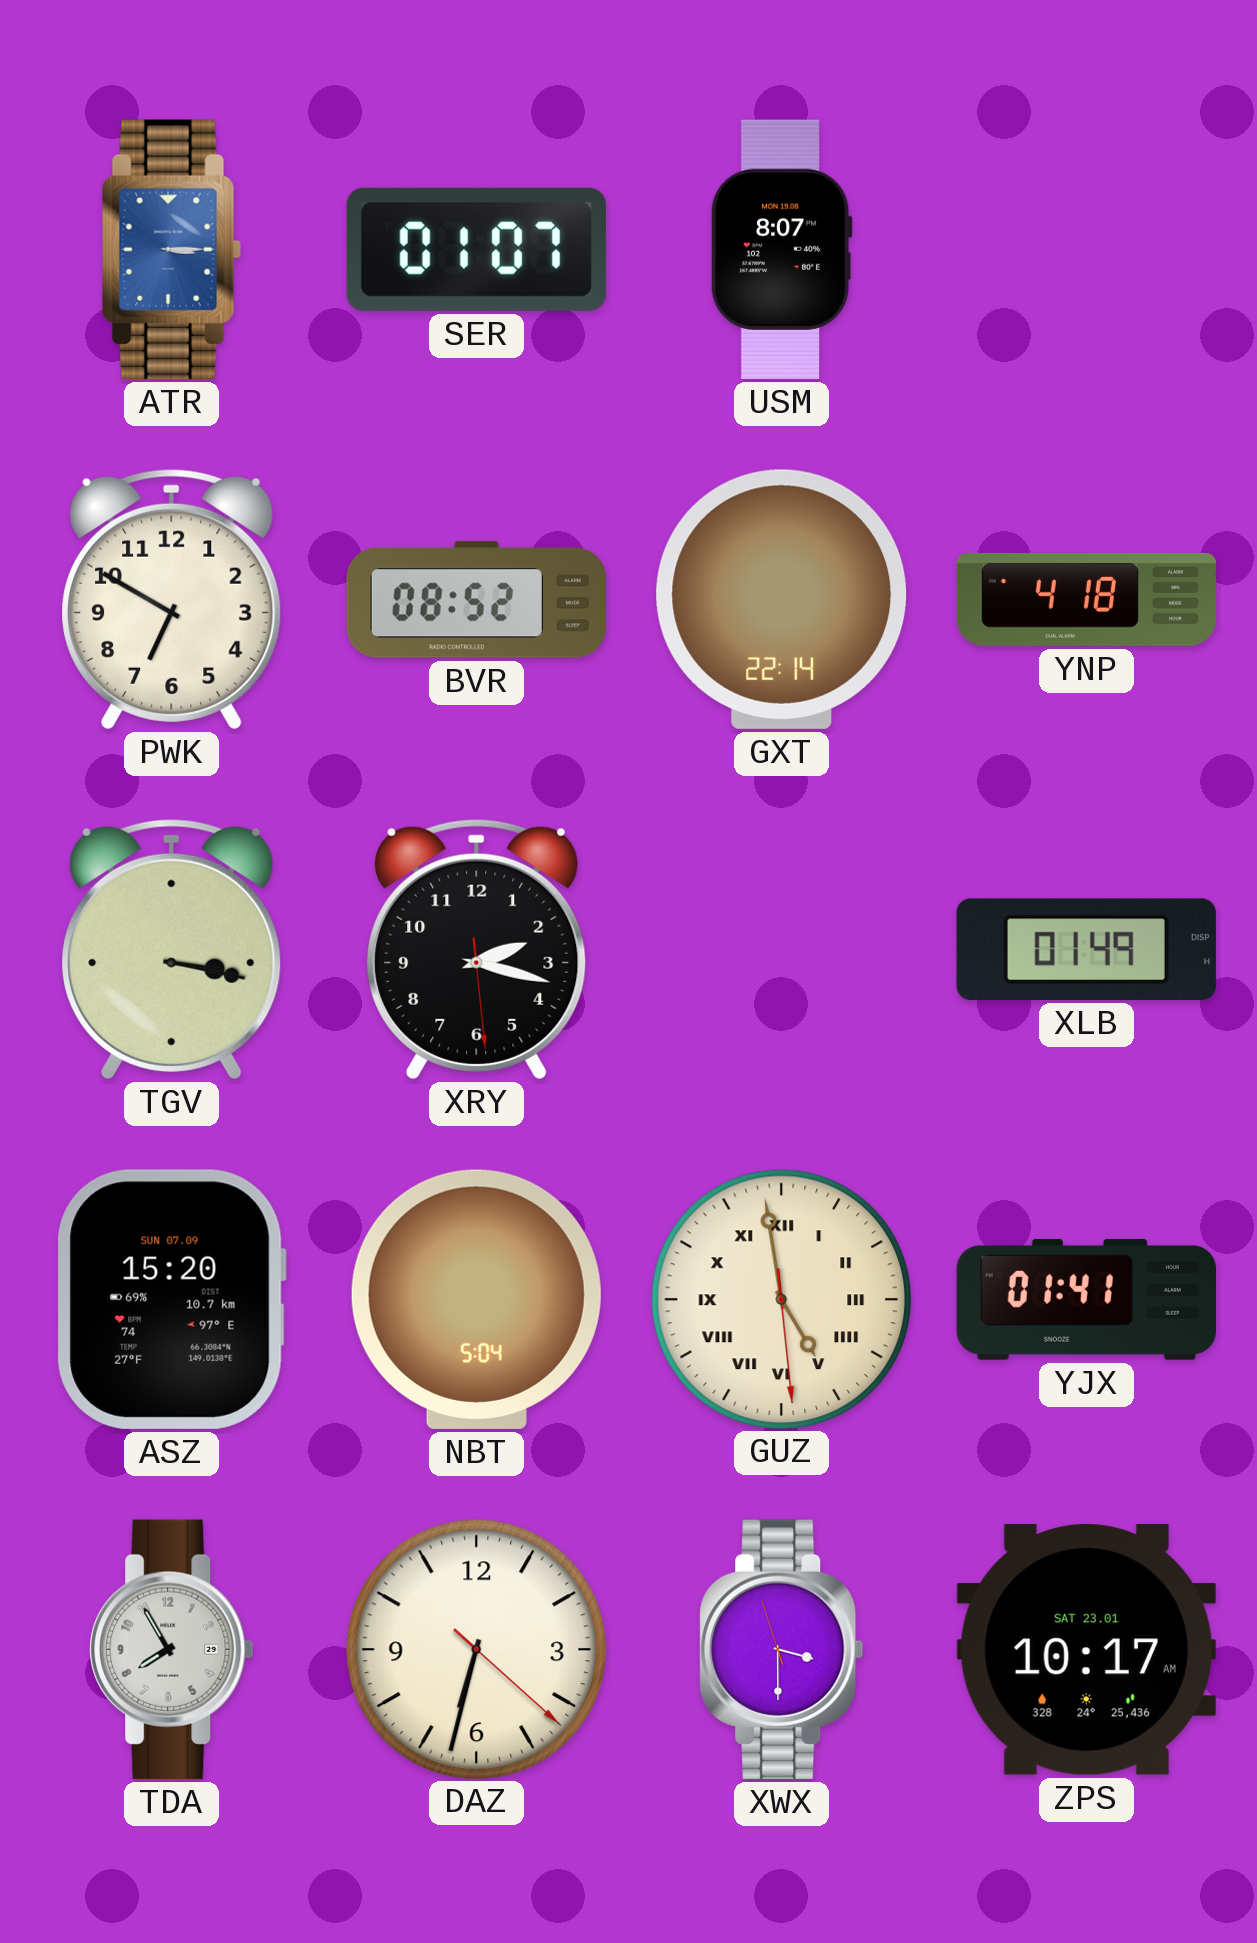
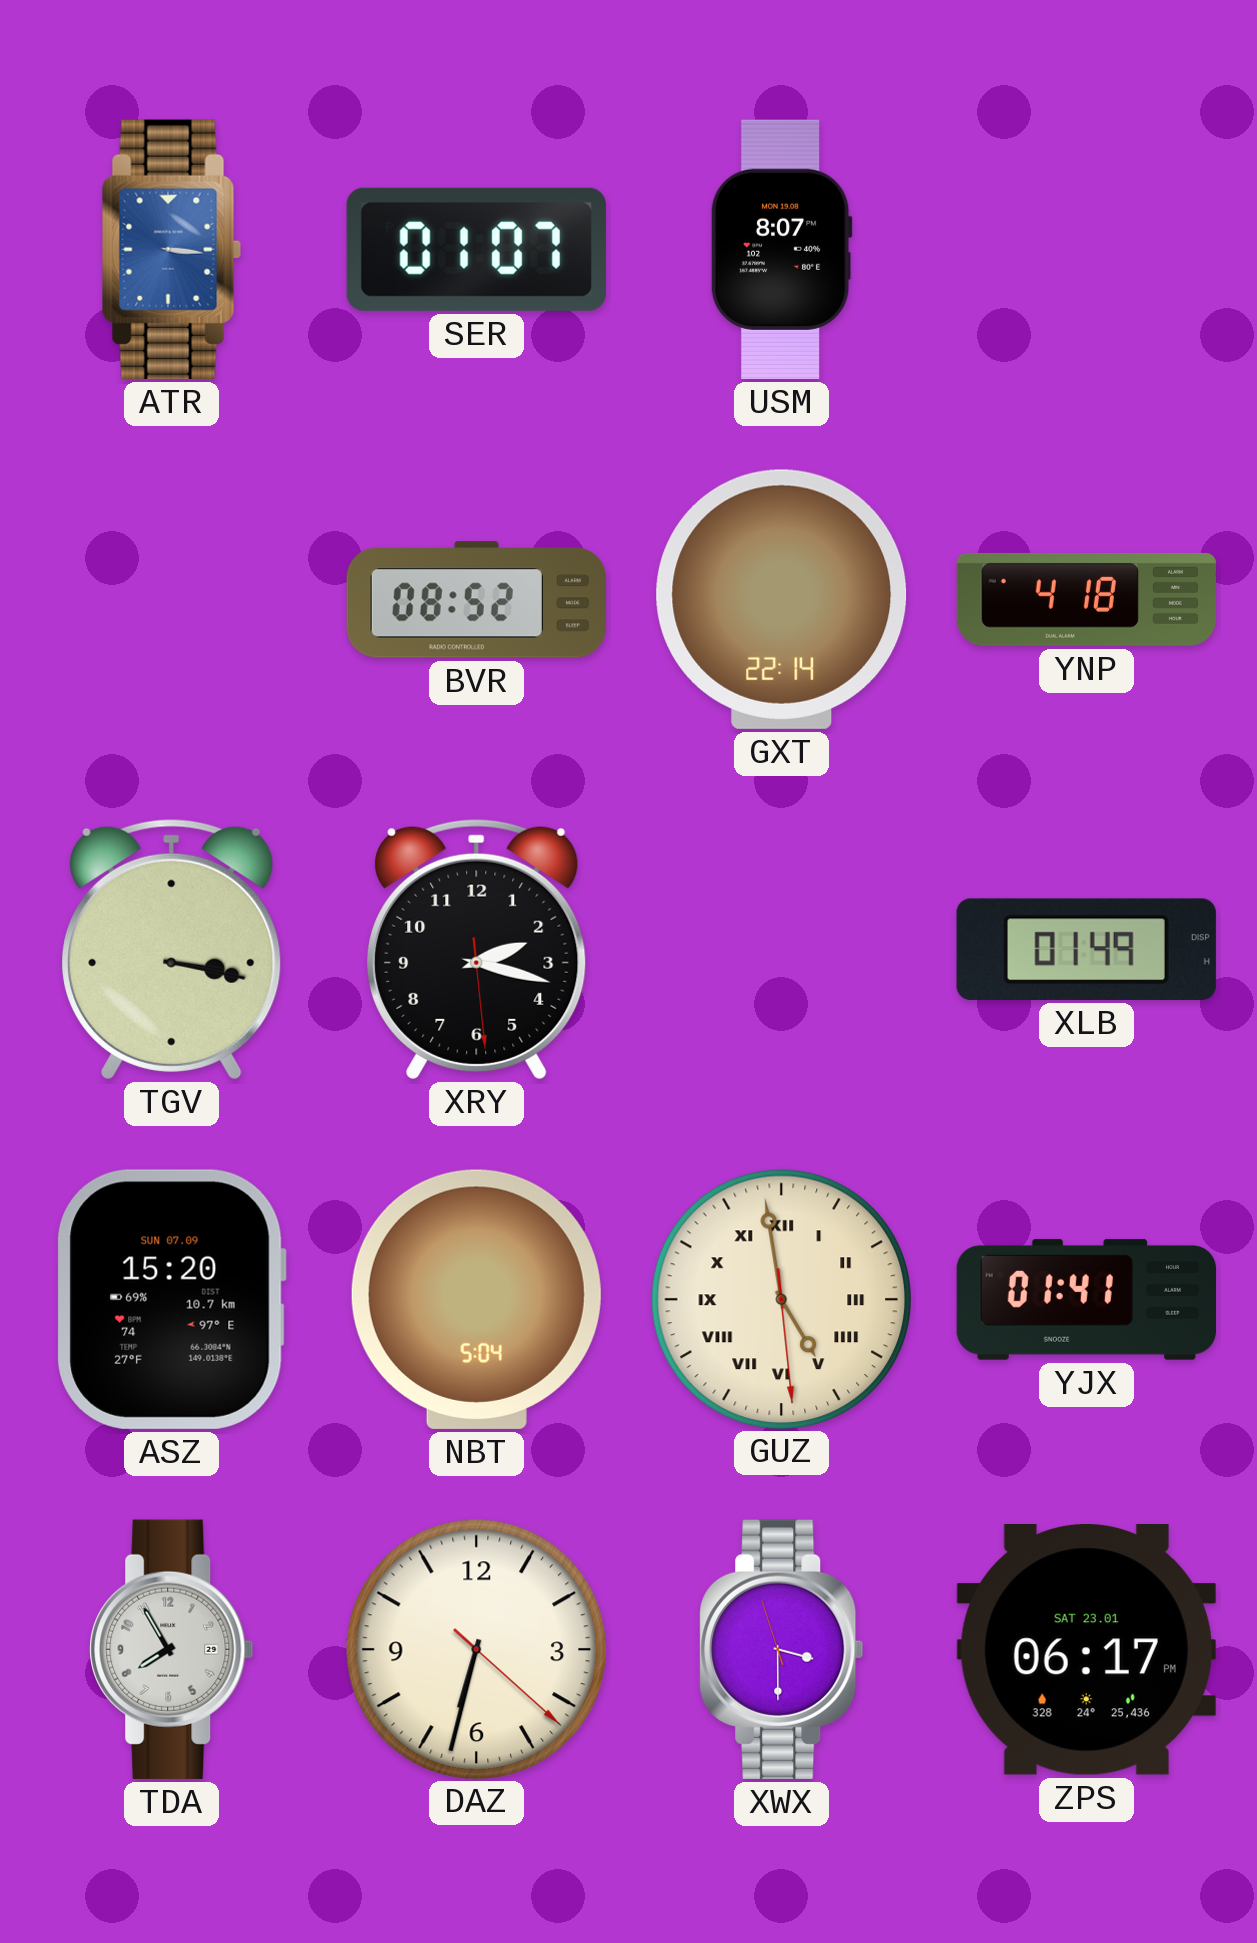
ATR: 3:15 -> 3:16
PWK: 6:50 -> none
ZPS: 10:17 -> 06:17
